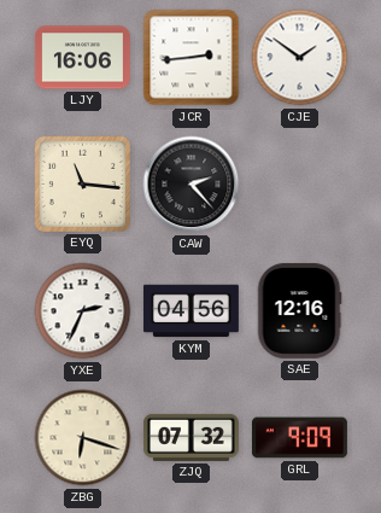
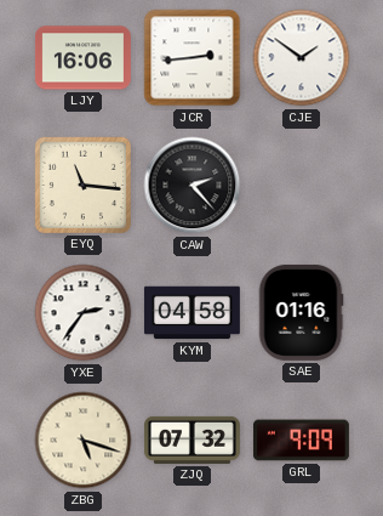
YXE: 2:34 -> 2:36
KYM: 04:56 -> 04:58
SAE: 12:16 -> 01:16
ZBG: 6:18 -> 5:18
